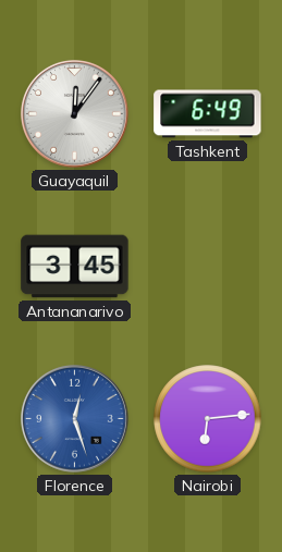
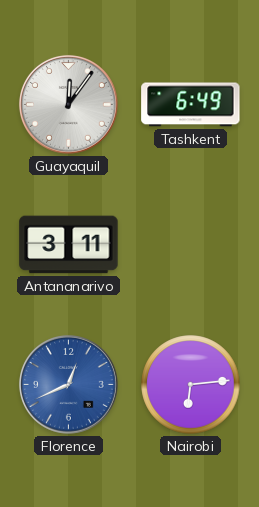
Antananarivo: 3:45 -> 3:11
Florence: 12:27 -> 12:41
